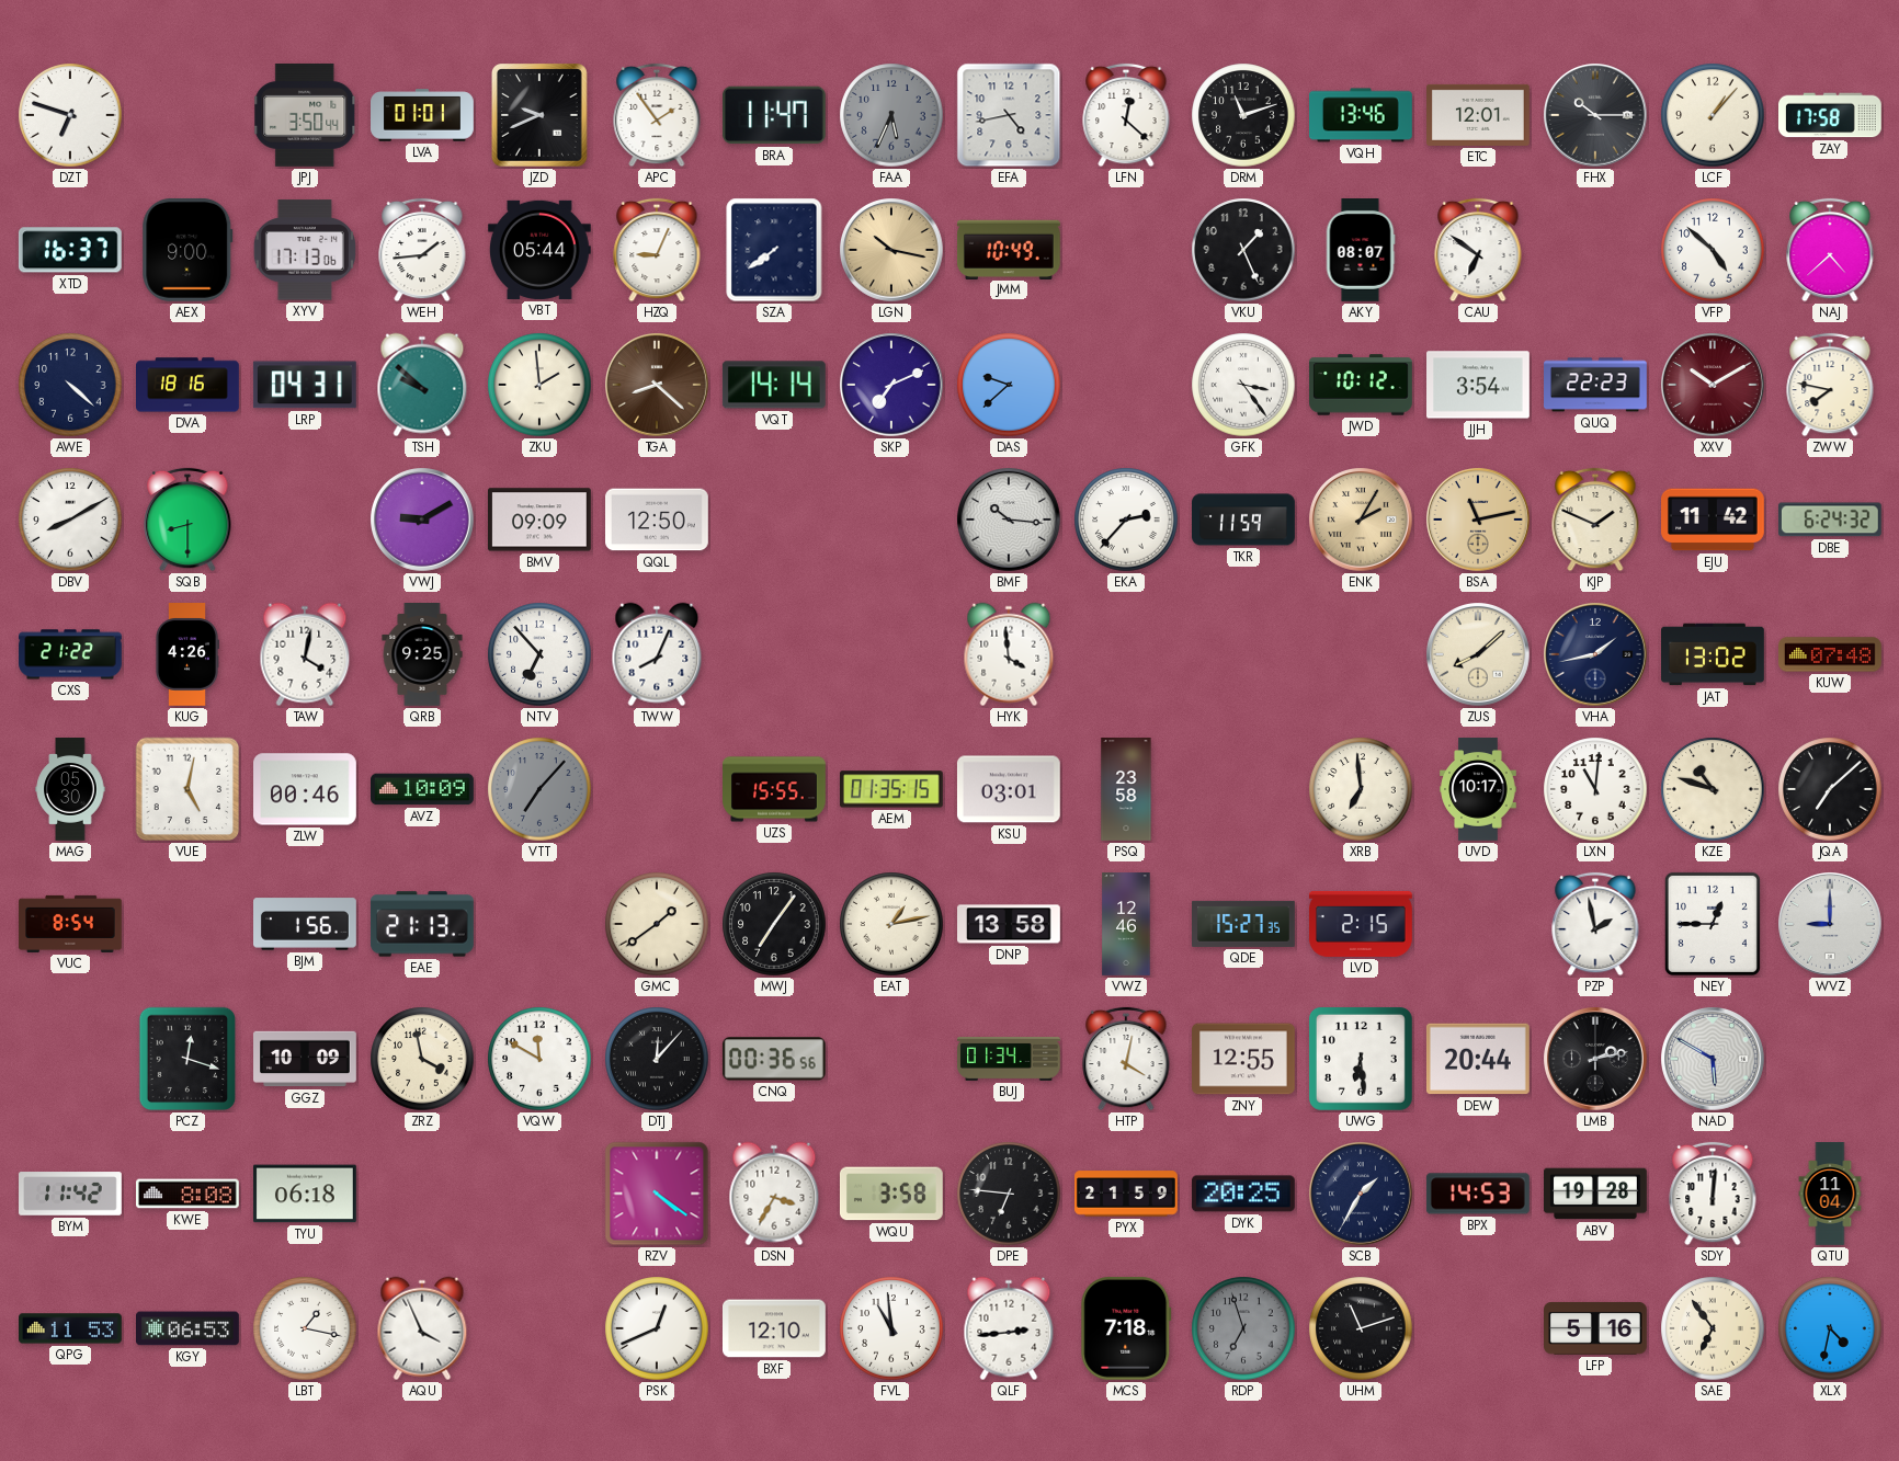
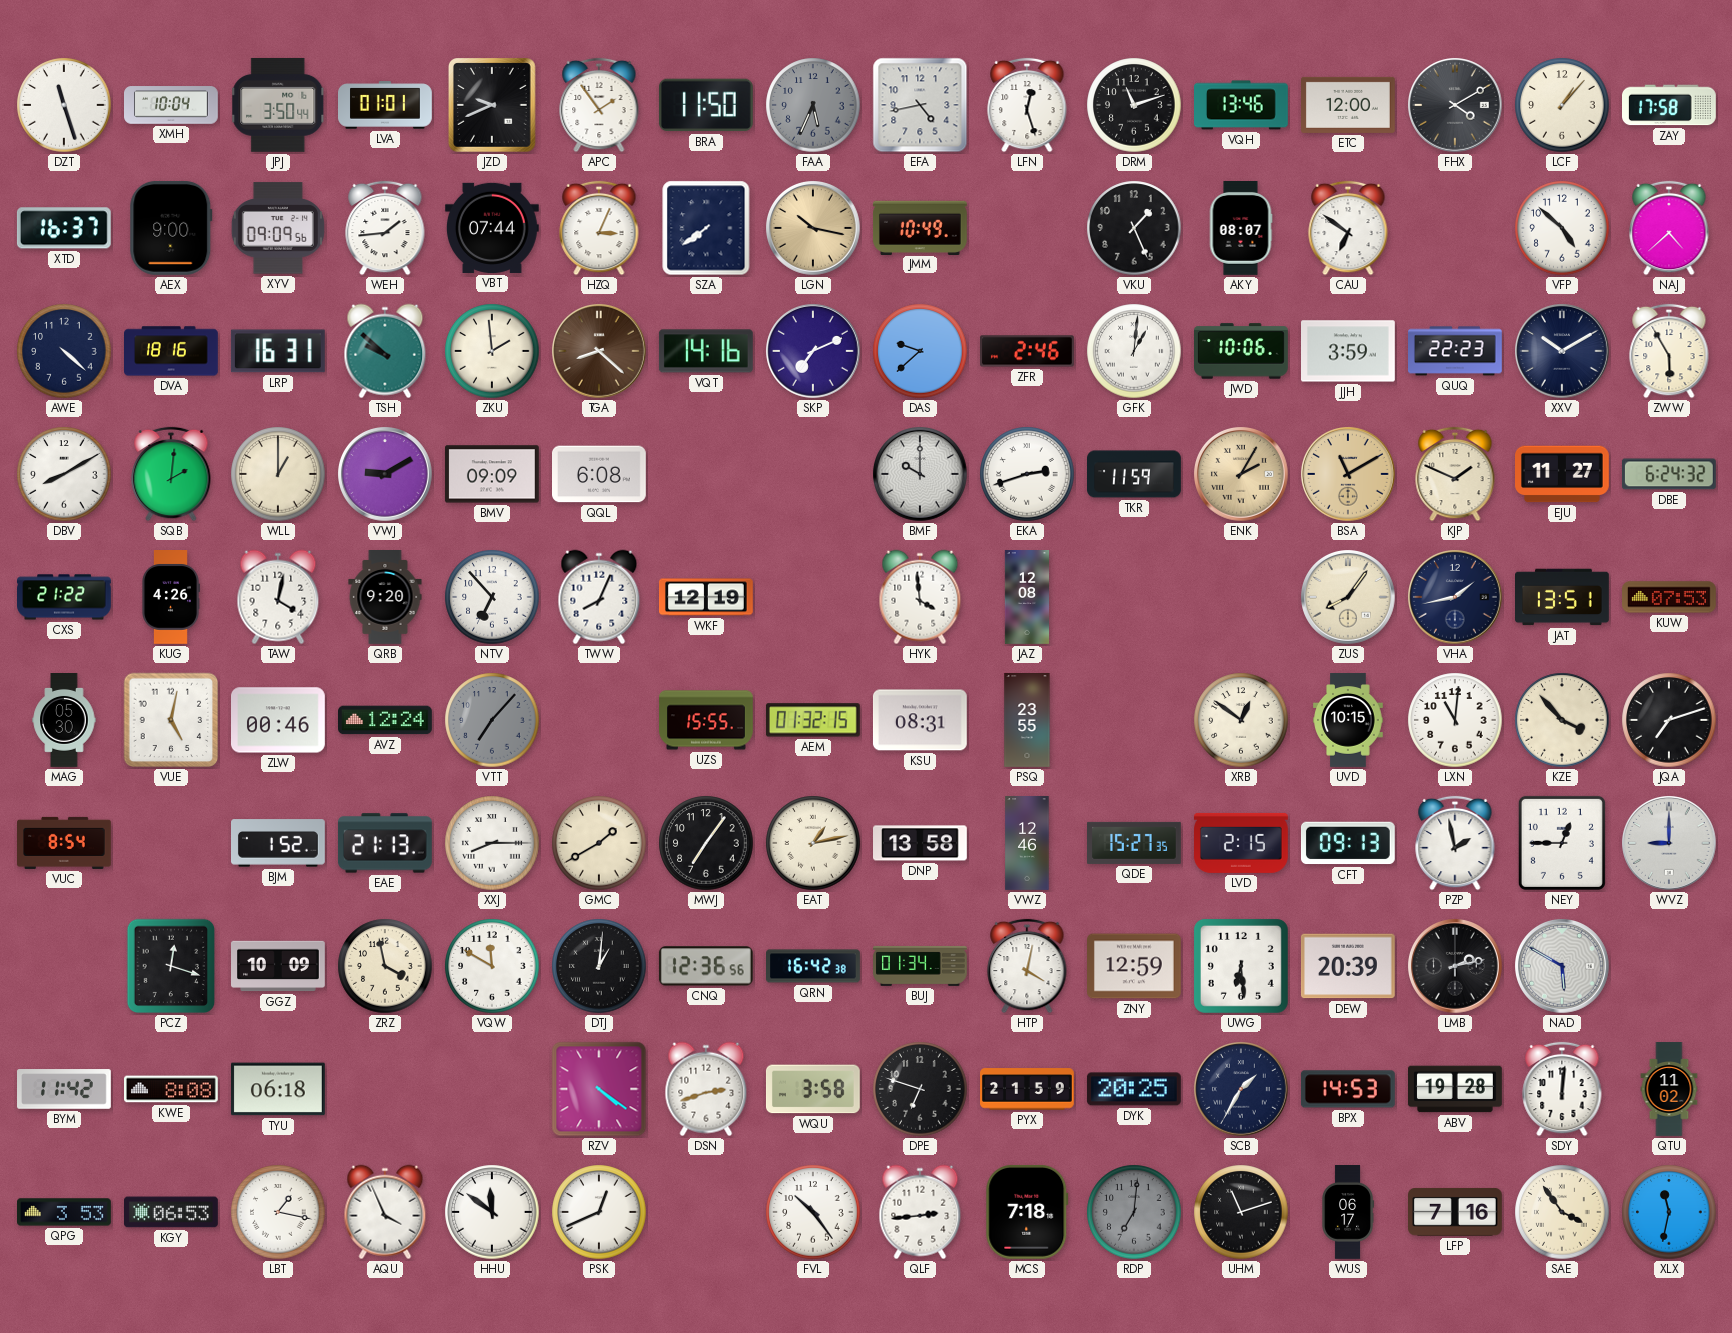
DZT: 6:48 -> 11:27
XMH: none -> 10:04
BRA: 11:47 -> 11:50
LFN: 12:22 -> 12:27
ETC: 12:01 -> 12:00
FHX: 10:15 -> 4:10
XYV: 17:13 -> 09:09
VBT: 05:44 -> 07:44
HZQ: 9:04 -> 3:04
LRP: 04:31 -> 16:31
VQT: 14:14 -> 14:16
ZFR: none -> 2:46
GFK: 3:24 -> 1:01
JWD: 10:12 -> 10:06
JJH: 3:54 -> 3:59
XXV dial: burgundy -> navy
ZWW: 7:47 -> 5:55
SQB: 8:30 -> 2:01
WLL: none -> 1:00
QQL: 12:50 -> 6:08
BMF: 10:16 -> 10:00
EKA: 2:37 -> 2:42
BSA: 11:13 -> 11:10
EJU: 11:42 -> 11:27
QRB: 9:25 -> 9:20
WKF: none -> 12:19
JAZ: none -> 12:08
ZUS: 8:08 -> 8:06
JAT: 13:02 -> 13:51
KUW: 07:48 -> 07:53
AVZ: 10:09 -> 12:24
AEM: 01:35 -> 01:32
KSU: 03:01 -> 08:31
PSQ: 23:58 -> 23:55
XRB: 6:59 -> 12:51
UVD: 10:17 -> 10:15
KZE: 10:48 -> 3:53
JQA: 7:08 -> 7:12
BJM: 1:56 -> 1:52
XXJ: none -> 8:15
GMC: 1:39 -> 1:40
CFT: none -> 09:13
DTJ: 12:07 -> 1:01
CNQ: 00:36 -> 12:36
QRN: none -> 16:42
ZNY: 12:55 -> 12:59
DEW: 20:44 -> 20:39
DSN: 3:35 -> 2:42
DPE: 6:46 -> 6:48
QTU: 11:04 -> 11:02
QPG: 11:53 -> 3:53
HHU: none -> 11:51
BXF: 12:10 -> none
FVL: 10:59 -> 10:24
RDP: 6:57 -> 7:01
WUS: none -> 06:17
LFP: 5:16 -> 7:16
SAE: 6:54 -> 3:54
XLX: 4:32 -> 11:32
